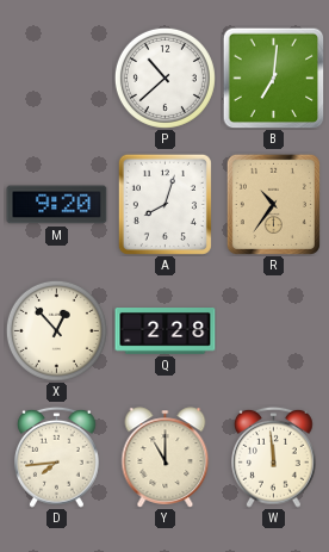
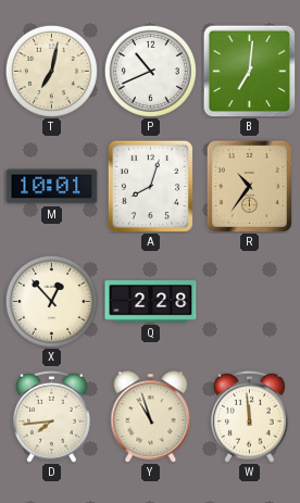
T: none -> 7:02
P: 10:38 -> 10:41
M: 9:20 -> 10:01
Y: 11:00 -> 10:57
